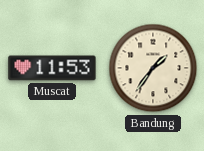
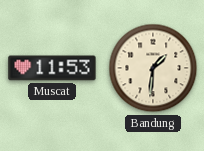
Bandung: 1:36 -> 1:31
